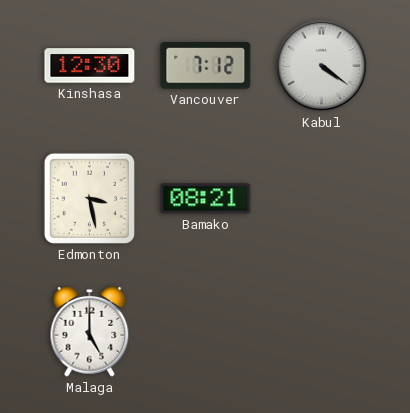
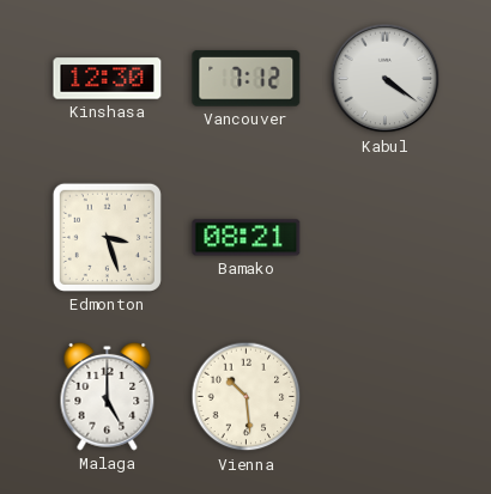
Edmonton: 3:28 -> 3:27
Vienna: none -> 10:29
